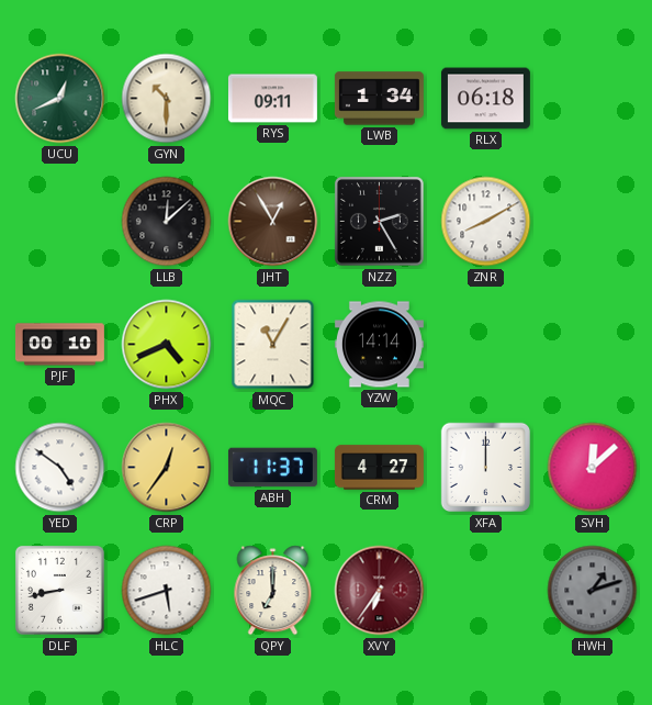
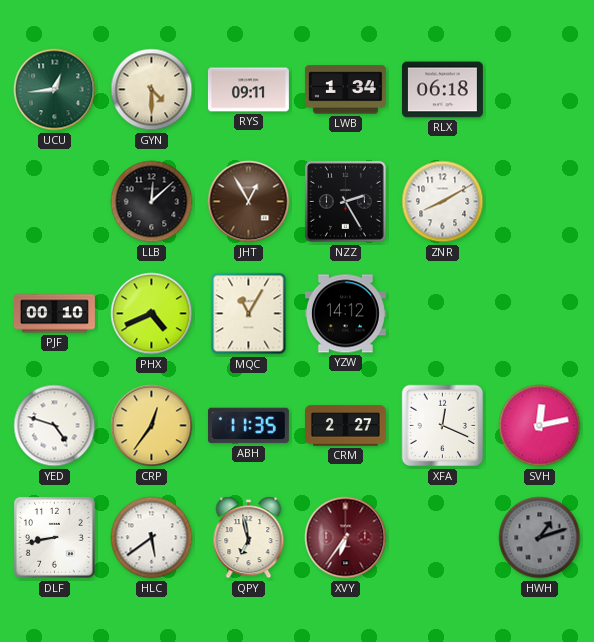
UCU: 12:41 -> 12:44
GYN: 10:30 -> 4:30
YZW: 14:14 -> 14:12
YED: 4:51 -> 4:48
ABH: 11:37 -> 11:35
CRM: 4:27 -> 2:27
XFA: 12:00 -> 12:19
SVH: 12:08 -> 12:13
HLC: 5:42 -> 5:39
QPY: 7:00 -> 6:58
